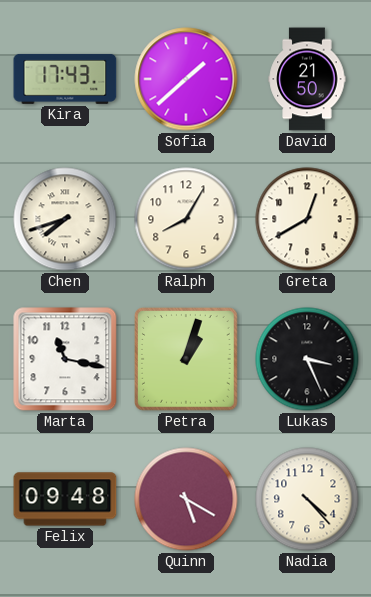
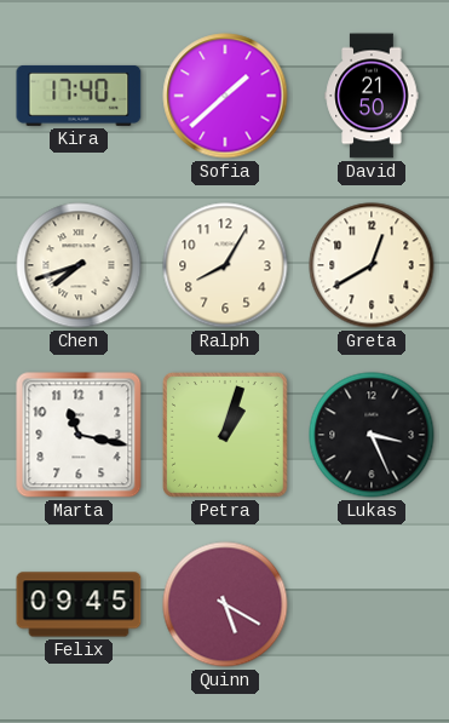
Kira: 17:43 -> 17:40
Felix: 09:48 -> 09:45
Nadia: 4:23 -> none
